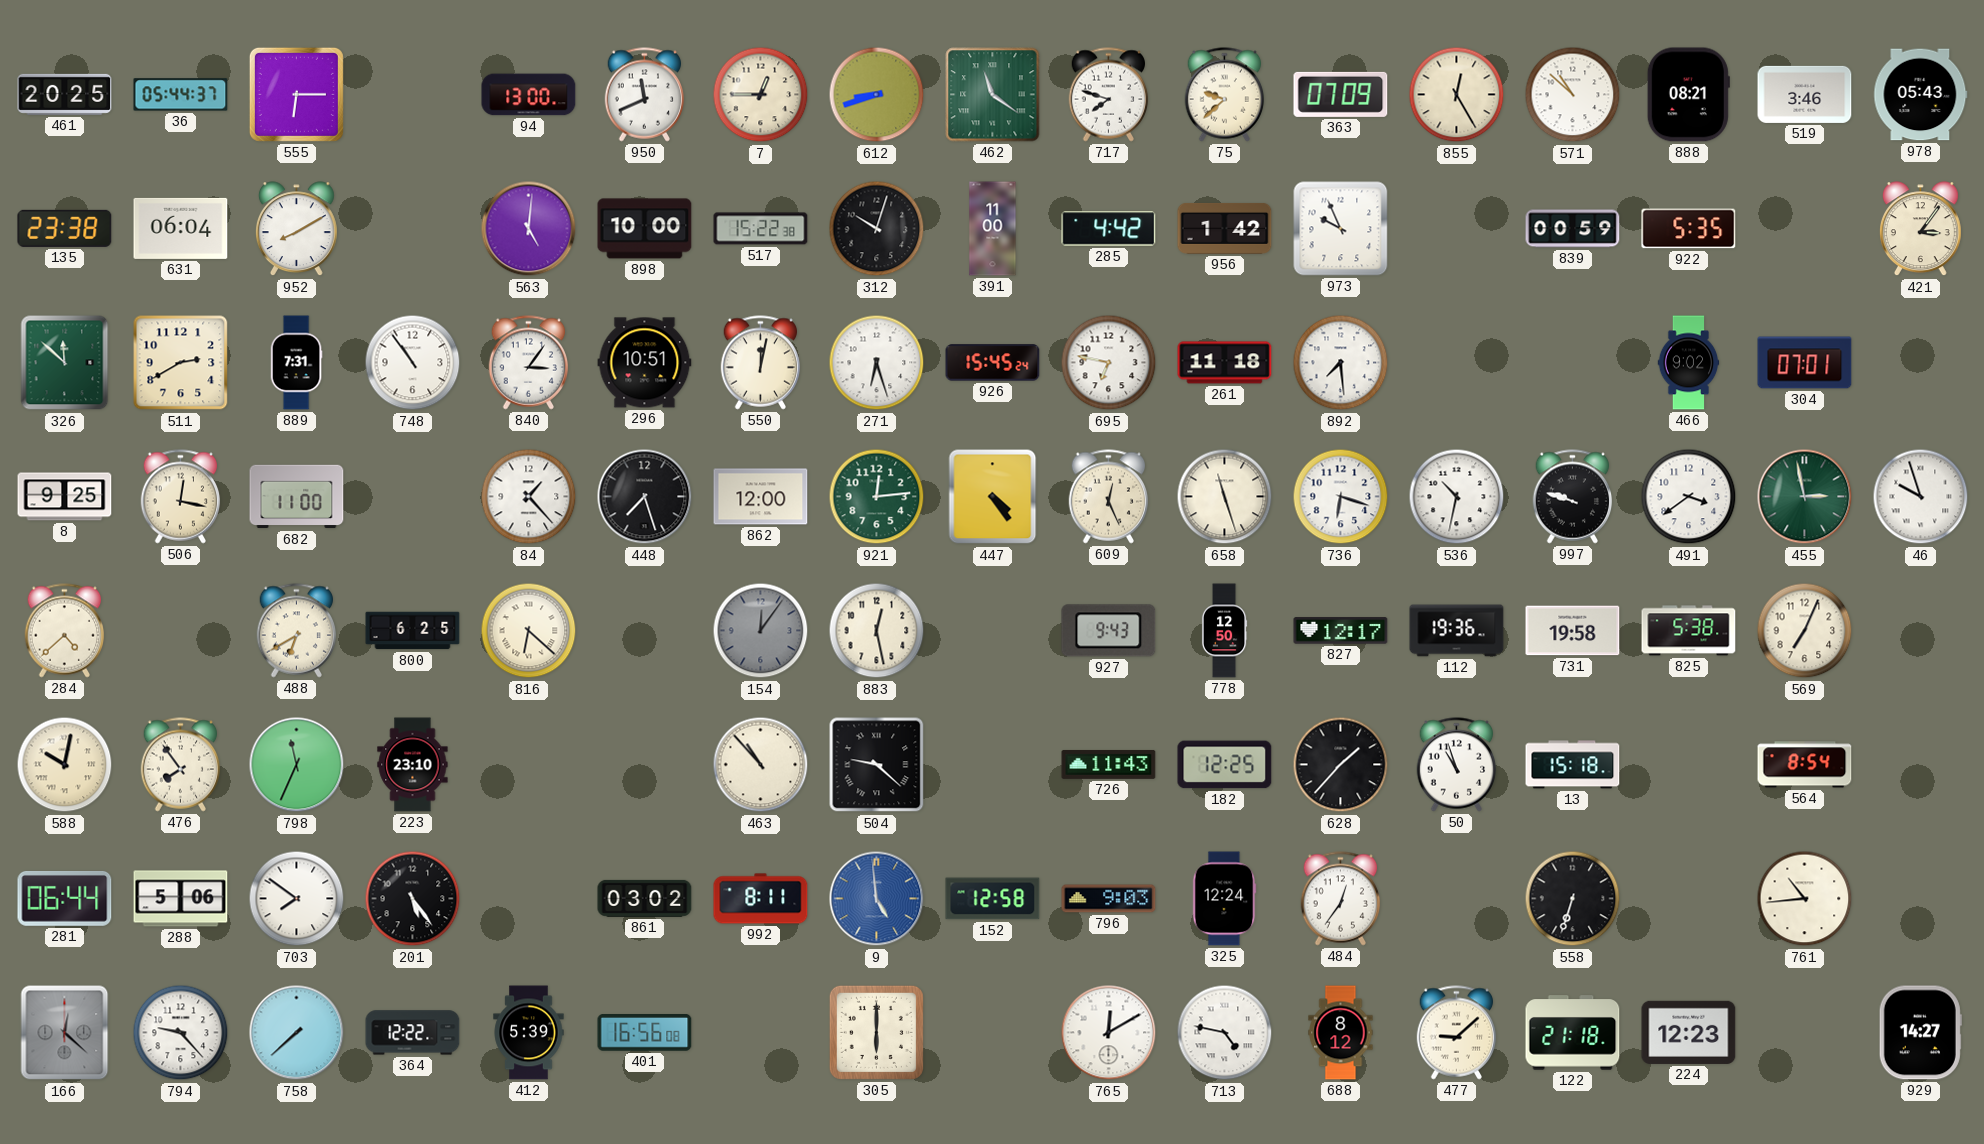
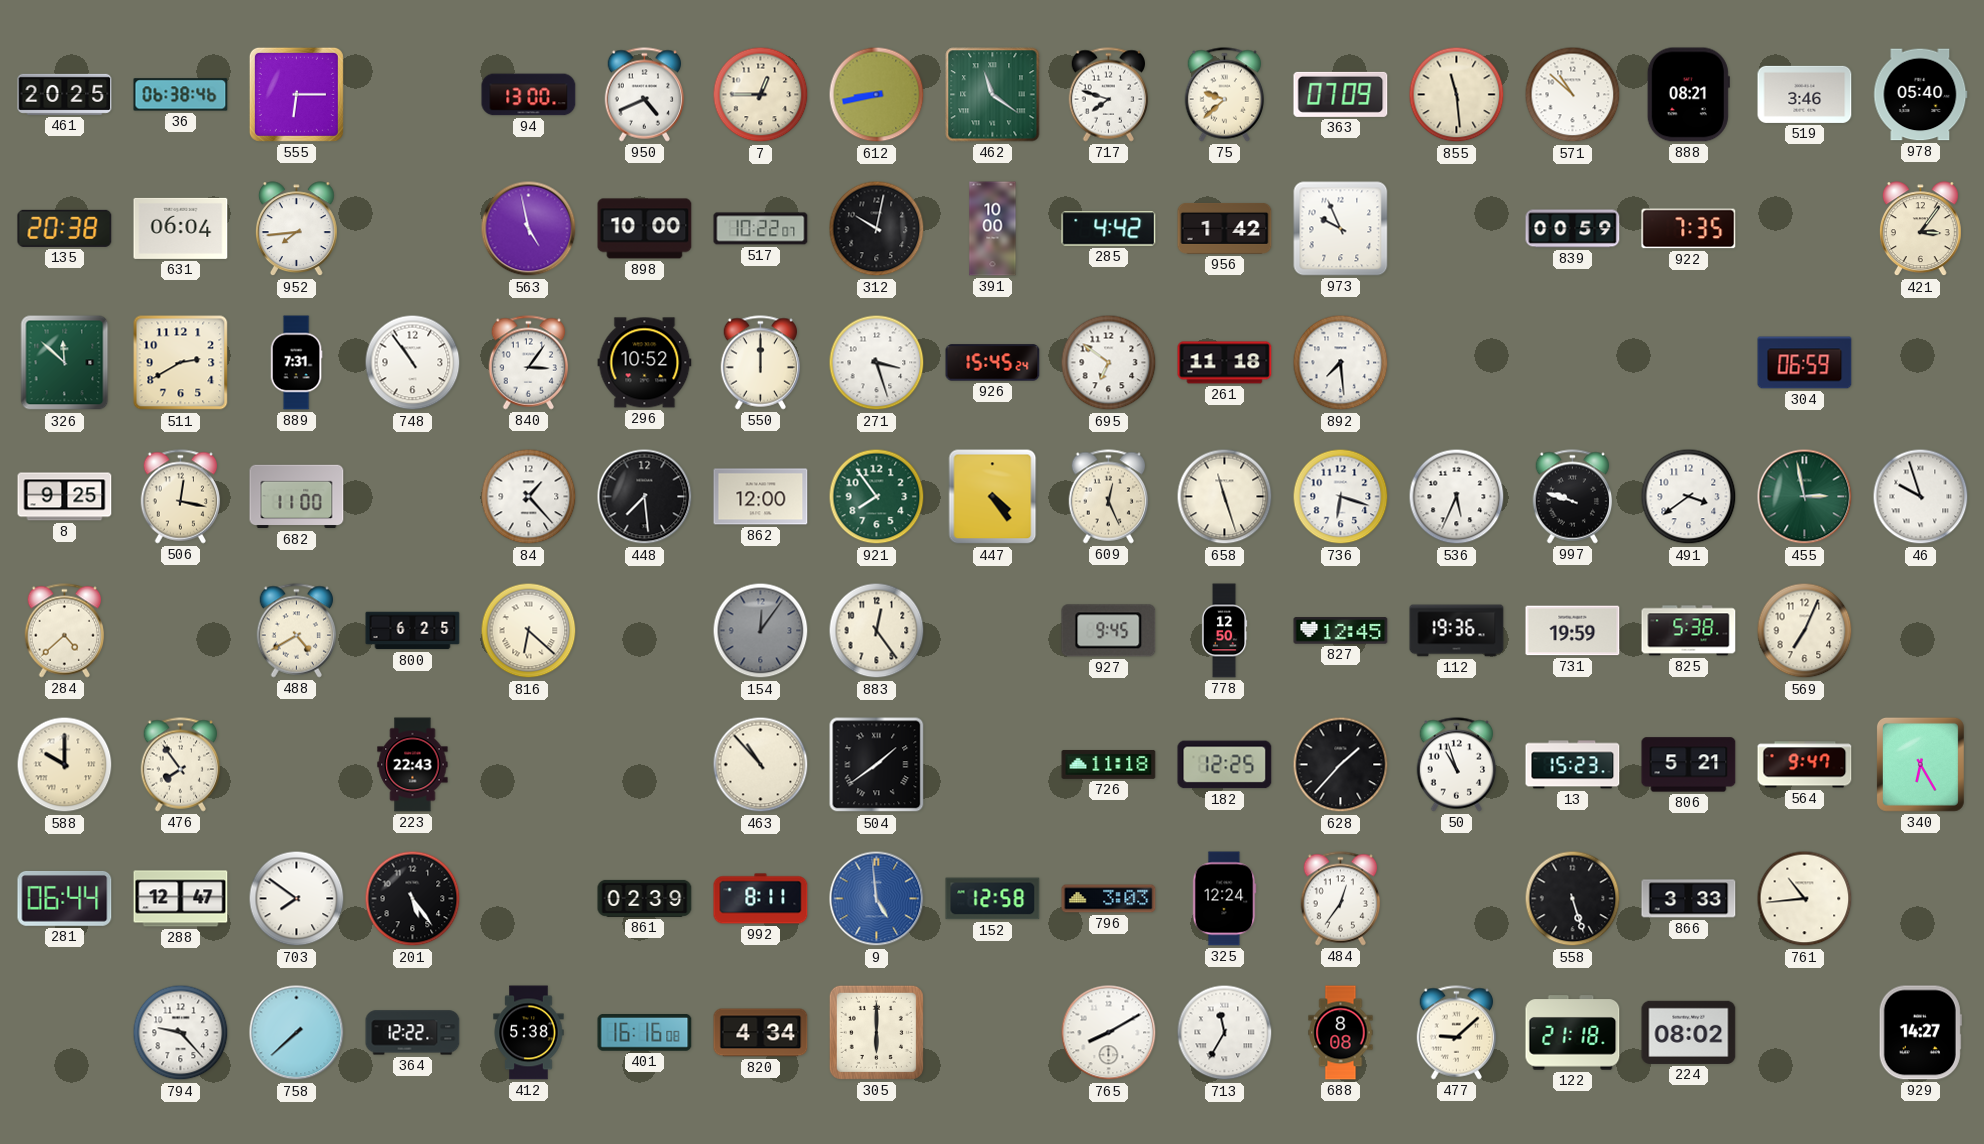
36: 05:44 -> 06:38
950: 11:41 -> 4:41
612: 8:42 -> 8:43
855: 12:25 -> 11:29
978: 05:43 -> 05:40
135: 23:38 -> 20:38
952: 8:10 -> 7:44
563: 5:01 -> 4:58
517: 15:22 -> 10:22
312: 10:03 -> 10:02
391: 11:00 -> 10:00
922: 5:35 -> 7:35
296: 10:51 -> 10:52
550: 12:02 -> 12:00
271: 6:27 -> 3:27
695: 6:47 -> 6:51
466: 9:02 -> none
304: 07:01 -> 06:59
448: 7:27 -> 7:29
921: 12:14 -> 7:54
536: 10:32 -> 5:34
488: 6:40 -> 4:40
883: 12:28 -> 12:24
927: 9:43 -> 9:45
827: 12:17 -> 12:45
731: 19:58 -> 19:59
588: 10:02 -> 10:00
798: 11:34 -> none
223: 23:10 -> 22:43
504: 9:22 -> 1:39
726: 11:43 -> 11:18
13: 15:18 -> 15:23
806: none -> 5:21
564: 8:54 -> 9:47
340: none -> 6:25
288: 5:06 -> 12:47
861: 03:02 -> 02:39
796: 9:03 -> 3:03
558: 6:33 -> 5:27
866: none -> 3:33
166: 12:22 -> none
412: 5:39 -> 5:38
401: 16:56 -> 16:16
820: none -> 4:34
765: 12:10 -> 8:10
713: 4:47 -> 11:35
688: 8:12 -> 8:08
224: 12:23 -> 08:02
